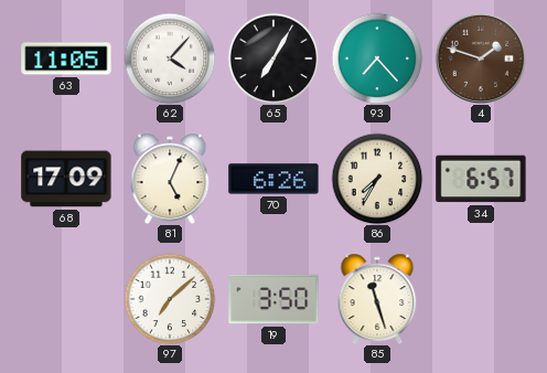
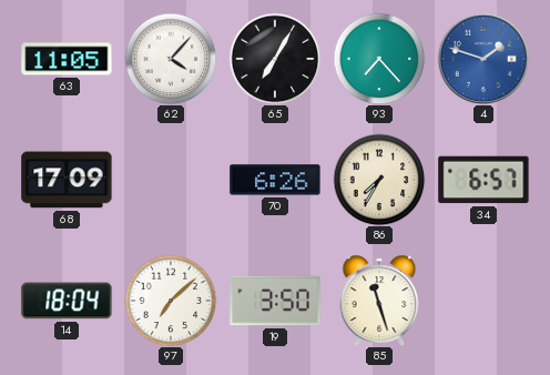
4 dial: brown -> blue
81: 5:04 -> none
14: none -> 18:04
